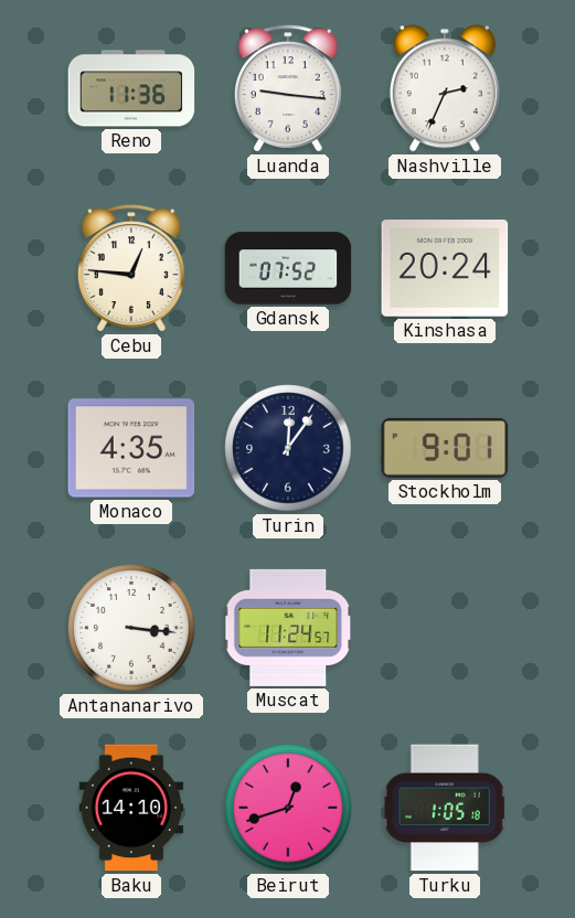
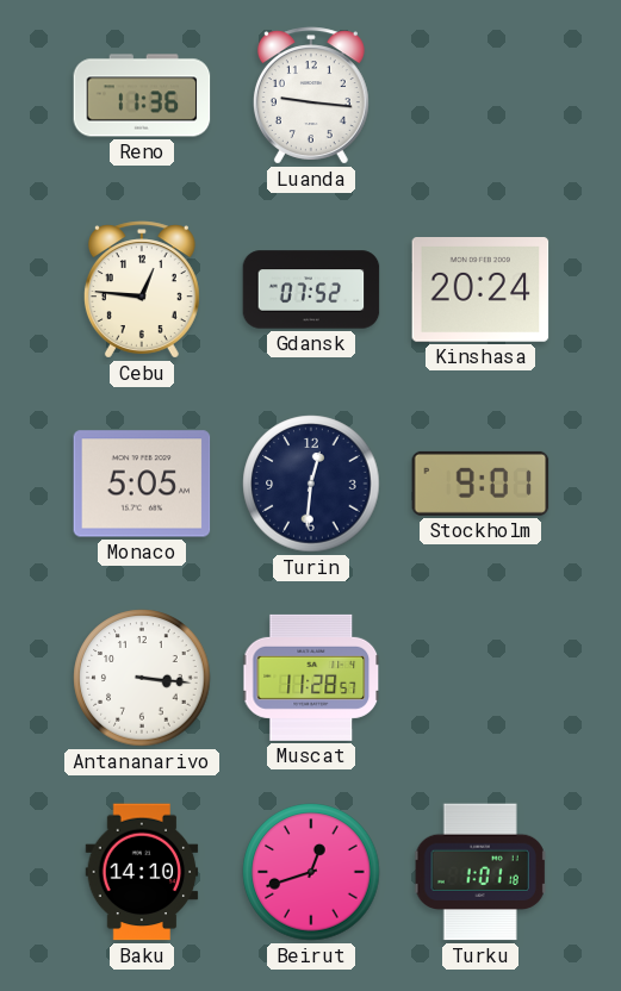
Nashville: 2:34 -> none
Monaco: 4:35 -> 5:05
Turin: 12:06 -> 12:31
Muscat: 11:24 -> 11:28
Turku: 1:05 -> 1:01
